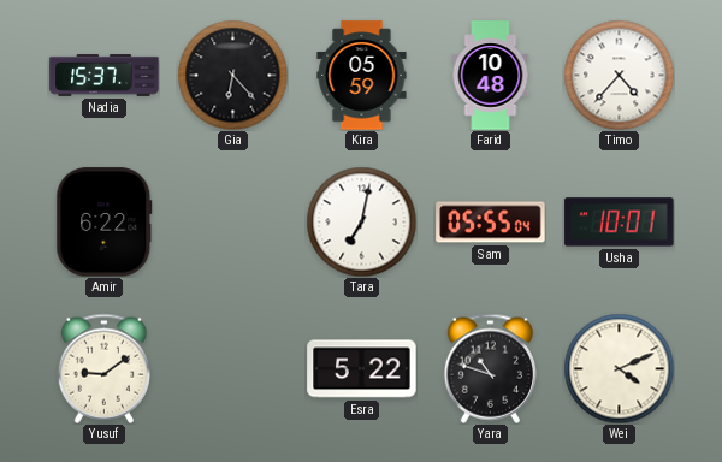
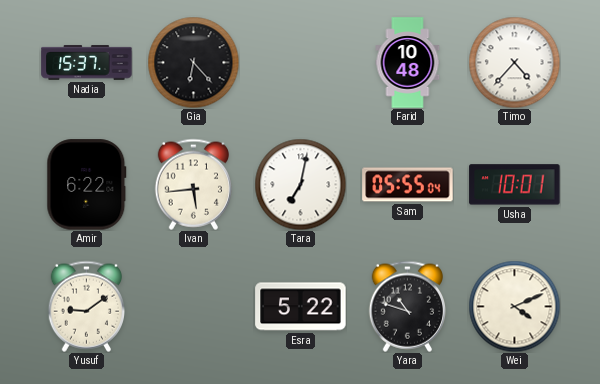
Kira: 05:59 -> none
Ivan: none -> 5:44
